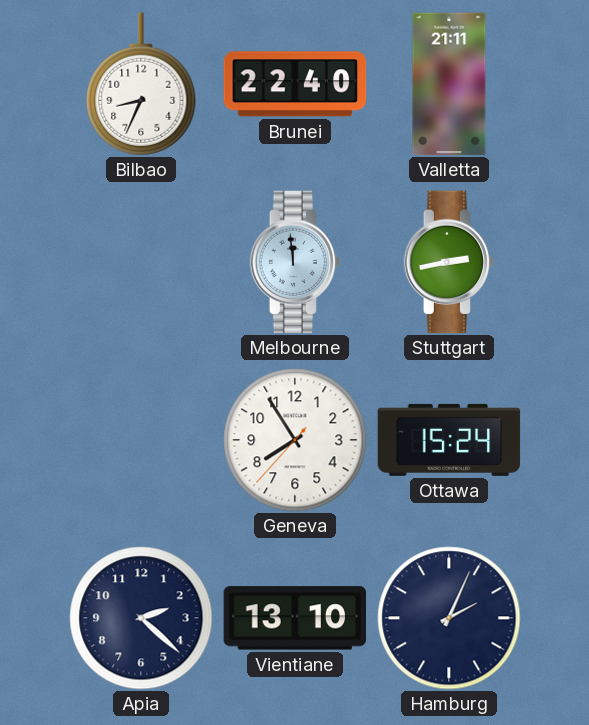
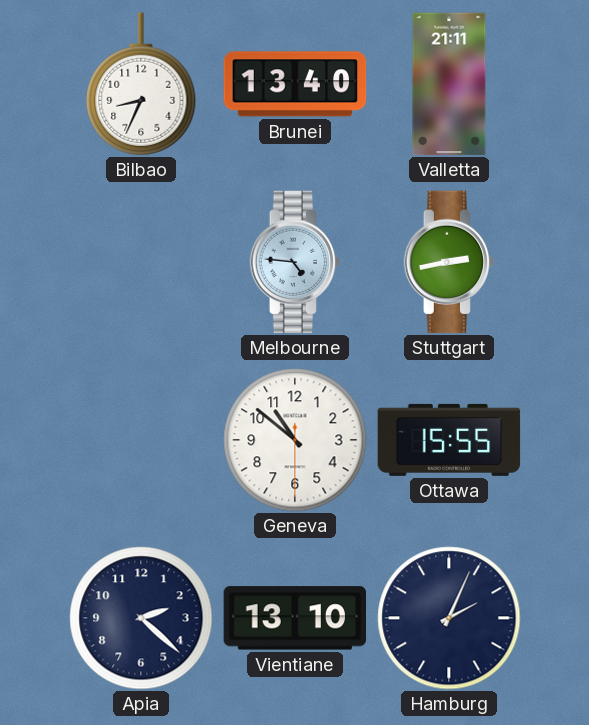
Brunei: 22:40 -> 13:40
Melbourne: 11:59 -> 4:46
Geneva: 7:54 -> 10:51
Ottawa: 15:24 -> 15:55
